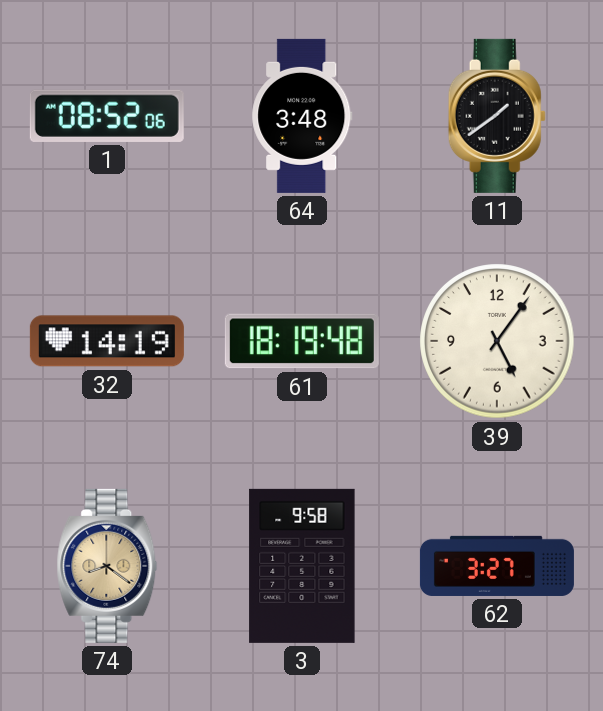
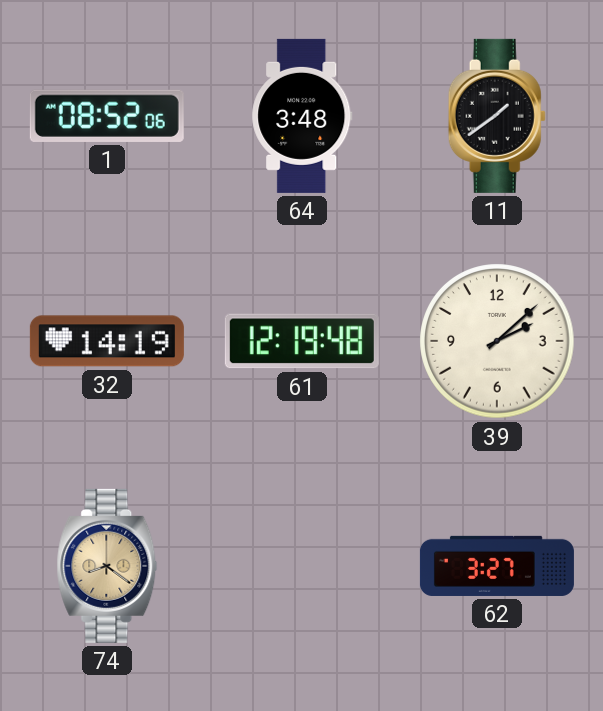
61: 18:19 -> 12:19
39: 5:06 -> 2:08
3: 9:58 -> none
